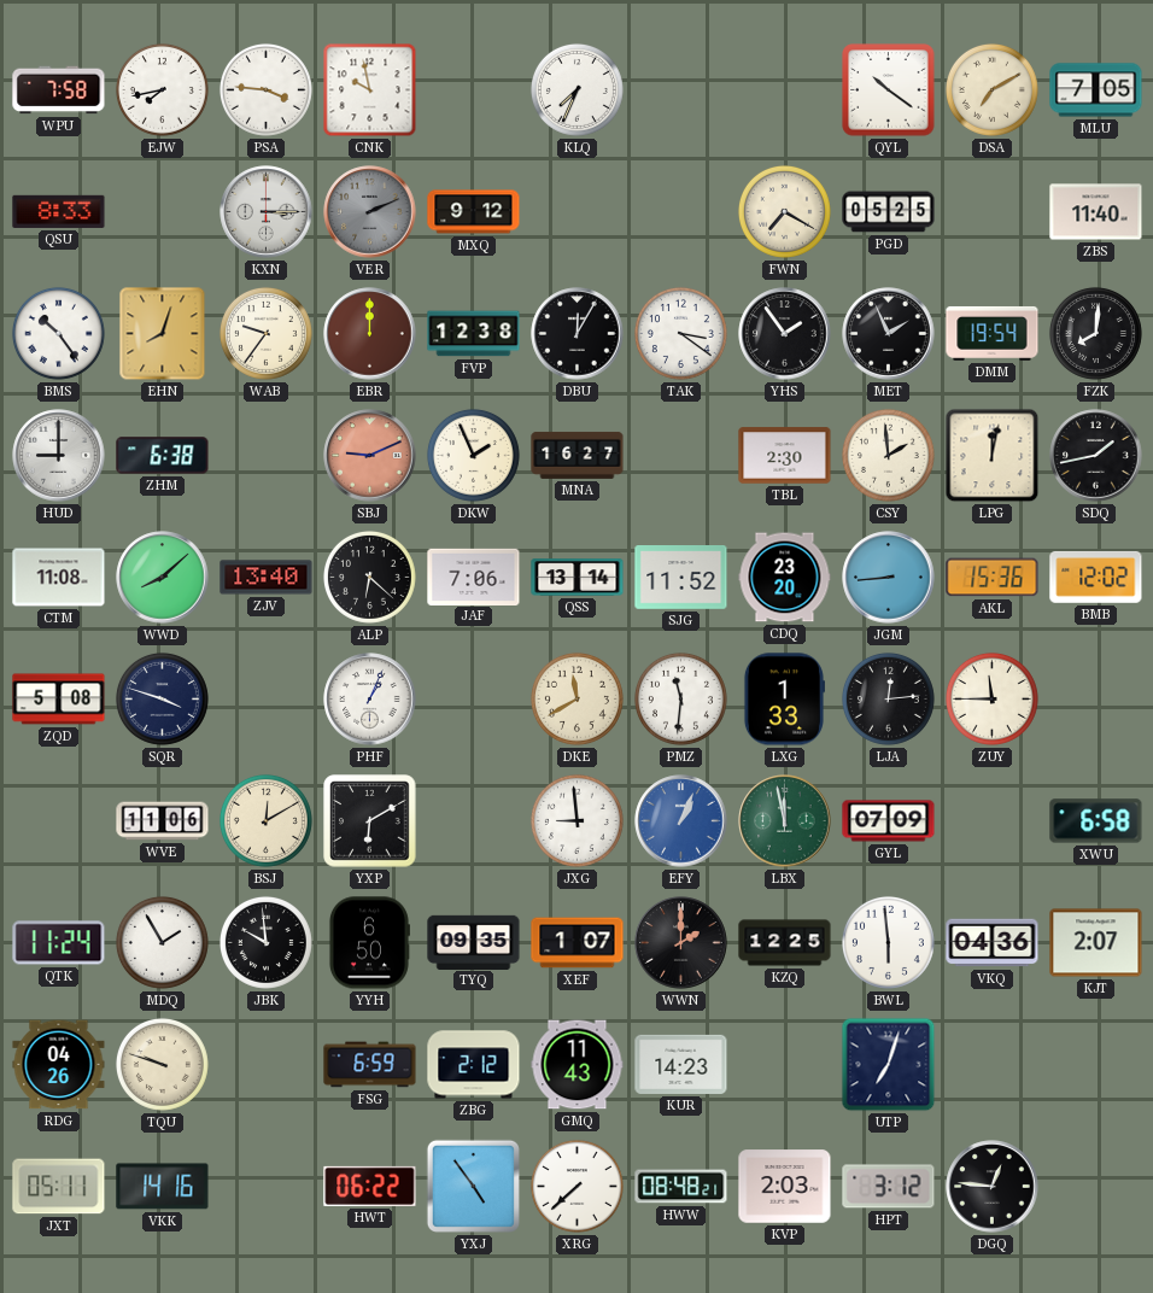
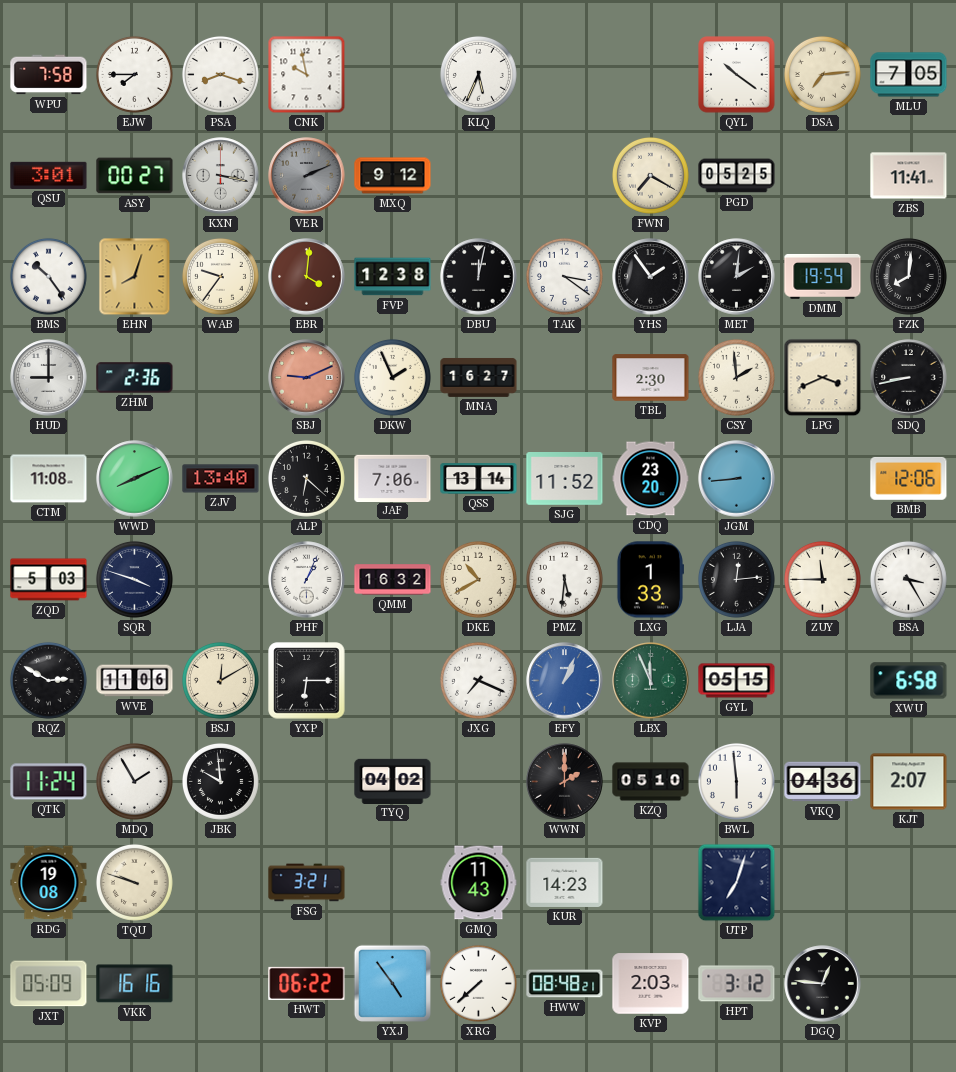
EJW: 7:43 -> 7:45
PSA: 3:46 -> 8:18
KLQ: 7:34 -> 5:34
DSA: 7:10 -> 7:14
QSU: 8:33 -> 3:01
ASY: none -> 00:27
KXN: 3:15 -> 3:17
ZBS: 11:40 -> 11:41
EBR: 12:00 -> 4:01
DBU: 12:05 -> 12:02
MET: 1:56 -> 2:01
ZHM: 6:38 -> 2:36
LPG: 12:02 -> 3:41
SDQ: 1:43 -> 8:43
WWD: 8:08 -> 8:11
AKL: 15:36 -> none
BMB: 12:02 -> 12:06
ZQD: 5:08 -> 5:03
QMM: none -> 16:32
DKE: 11:40 -> 10:40
PMZ: 11:31 -> 5:31
BSA: none -> 3:25
RQZ: none -> 2:50
YXP: 6:10 -> 6:15
JXG: 8:59 -> 7:19
LBX: 11:58 -> 11:56
GYL: 07:09 -> 05:15
YYH: 6:50 -> none
TYQ: 09:35 -> 04:02
XEF: 1:07 -> none
KZQ: 12:25 -> 05:10
RDG: 04:26 -> 19:08
FSG: 6:59 -> 3:21
ZBG: 2:12 -> none
JXT: 05:11 -> 05:09
VKK: 14:16 -> 16:16
